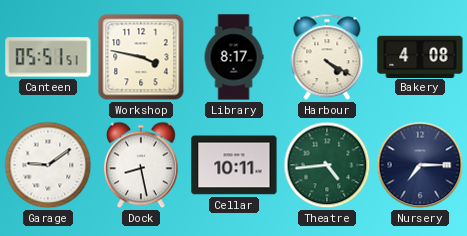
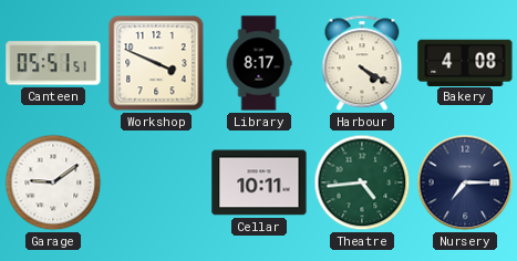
Workshop: 3:47 -> 3:49
Dock: 8:28 -> none
